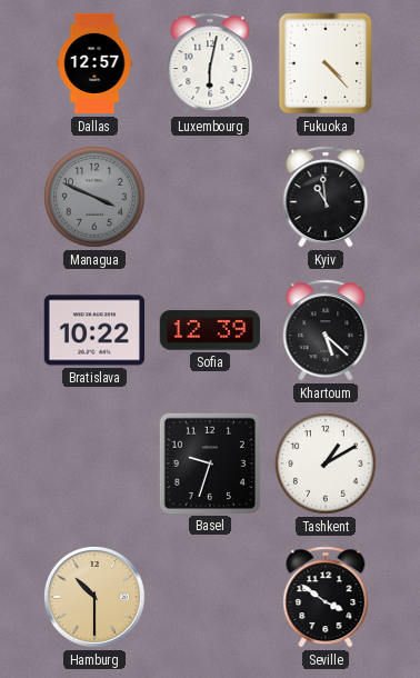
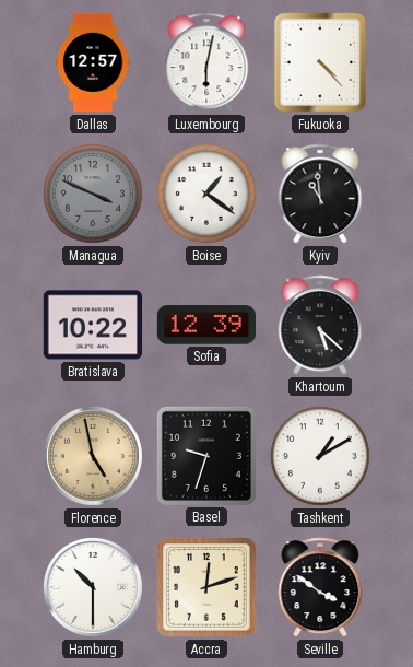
Boise: none -> 1:21
Florence: none -> 4:58
Hamburg dial: champagne -> white
Accra: none -> 12:12
